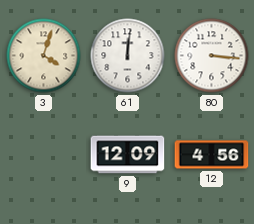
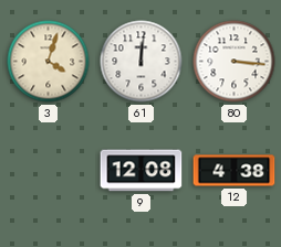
9: 12:09 -> 12:08
12: 4:56 -> 4:38
